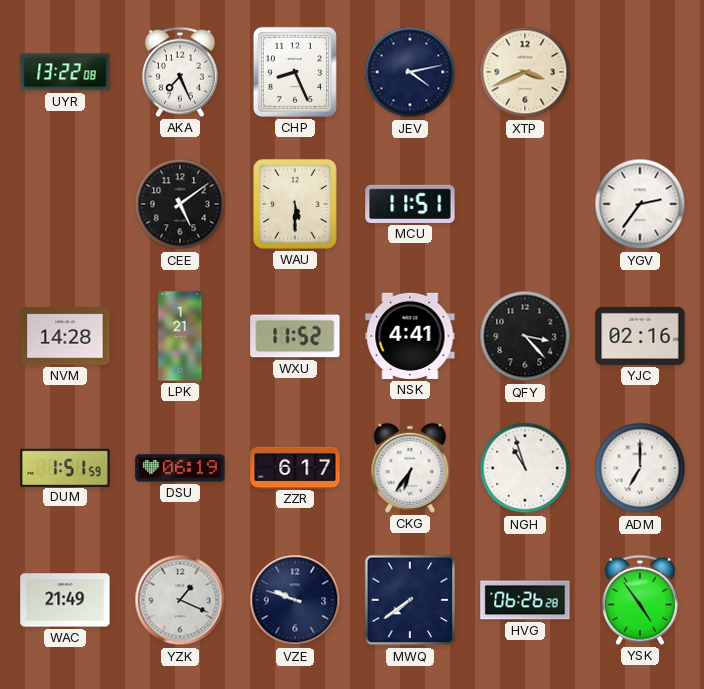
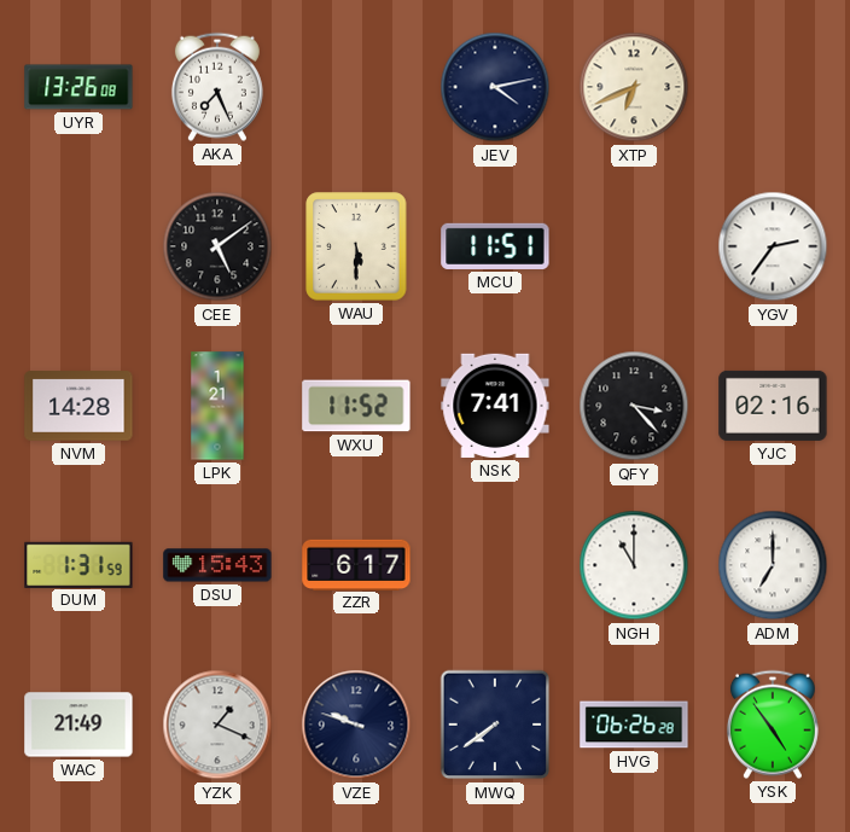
UYR: 13:22 -> 13:26
CHP: 8:26 -> none
XTP: 3:41 -> 6:41
NSK: 4:41 -> 7:41
DUM: 1:51 -> 1:31
DSU: 06:19 -> 15:43
CKG: 6:36 -> none
NGH: 10:57 -> 11:00
